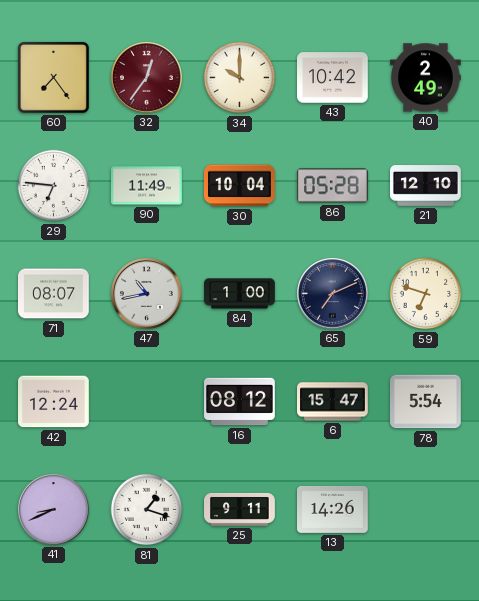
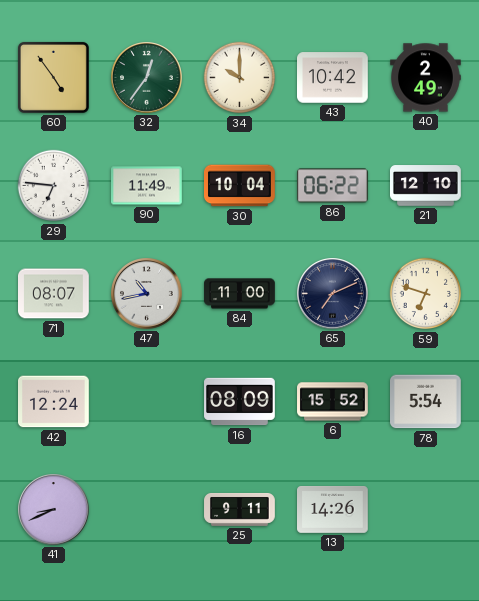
60: 7:24 -> 4:54
32 dial: burgundy -> green
86: 05:28 -> 06:22
84: 1:00 -> 11:00
16: 08:12 -> 08:09
6: 15:47 -> 15:52
81: 1:18 -> none
